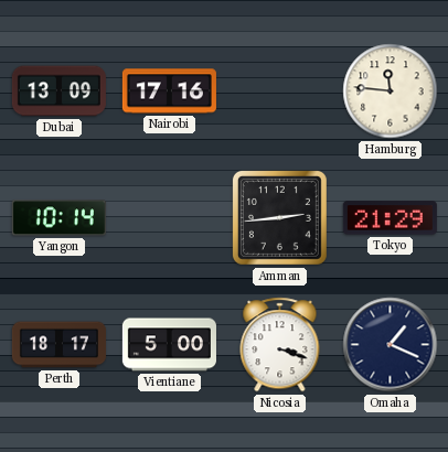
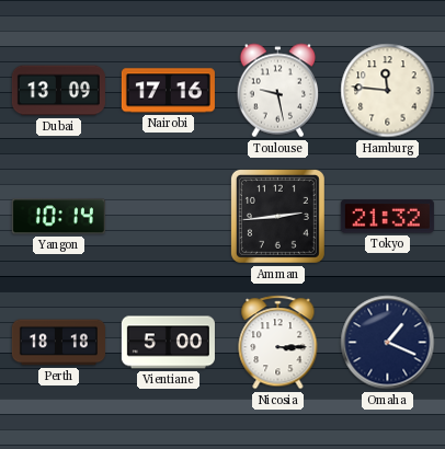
Toulouse: none -> 9:28
Tokyo: 21:29 -> 21:32
Perth: 18:17 -> 18:18
Nicosia: 3:18 -> 3:15
